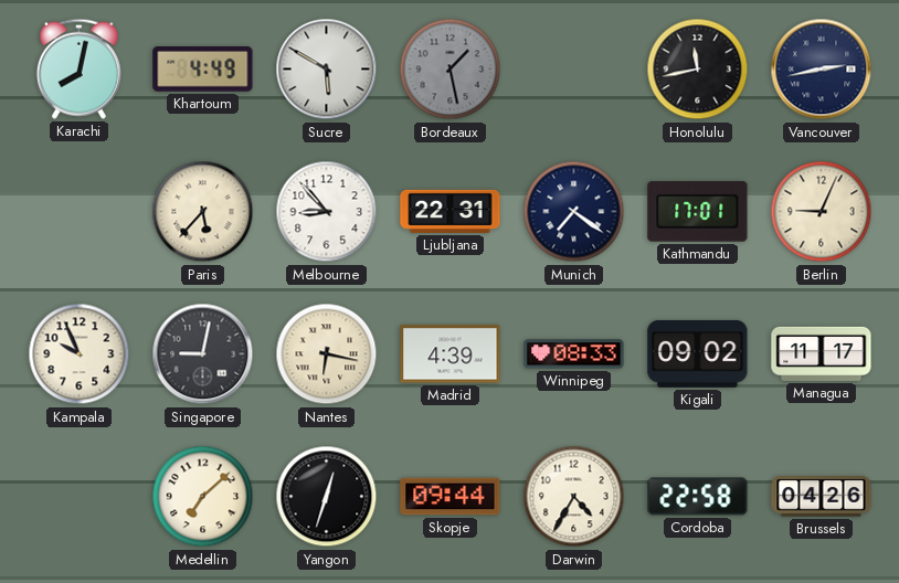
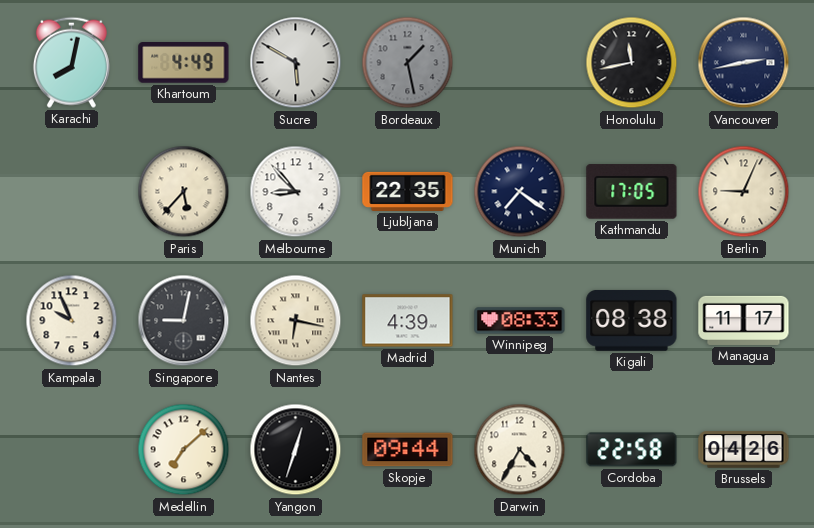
Ljubljana: 22:31 -> 22:35
Kathmandu: 17:01 -> 17:05
Kigali: 09:02 -> 08:38
